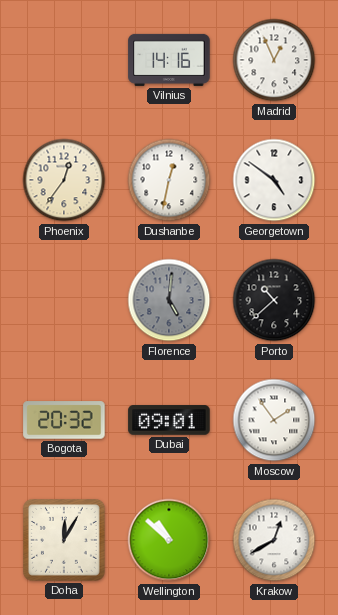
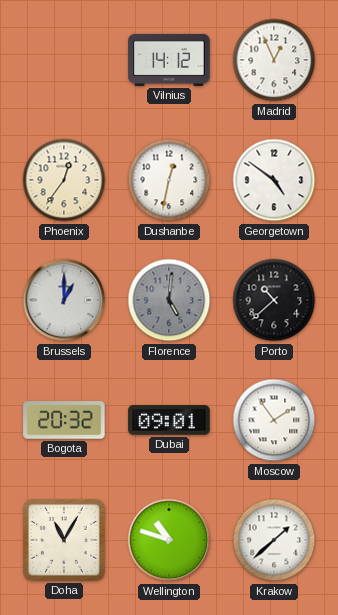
Vilnius: 14:16 -> 14:12
Brussels: none -> 1:00
Doha: 12:05 -> 11:05
Wellington: 10:52 -> 10:48
Krakow: 12:40 -> 1:38
